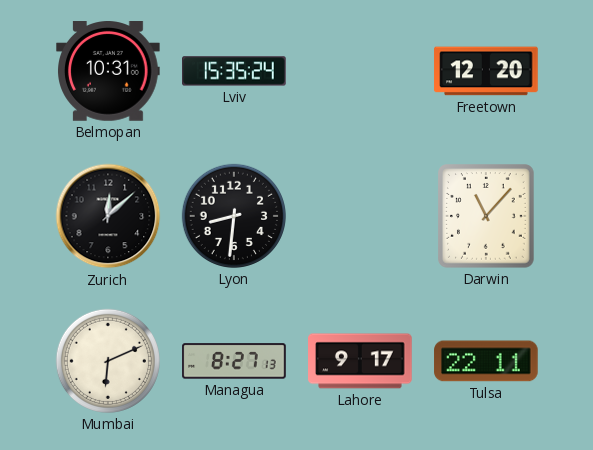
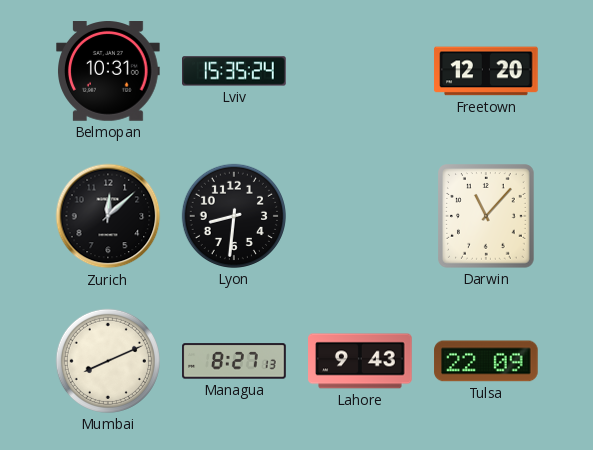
Mumbai: 6:11 -> 8:11
Lahore: 9:17 -> 9:43
Tulsa: 22:11 -> 22:09
